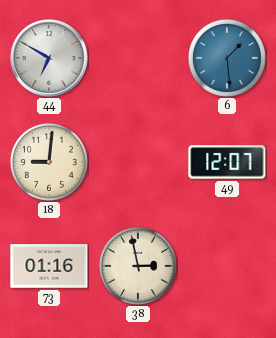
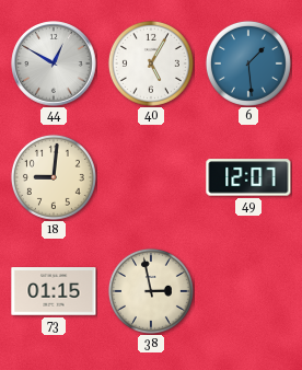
44: 6:50 -> 12:50
40: none -> 5:05
73: 01:16 -> 01:15
